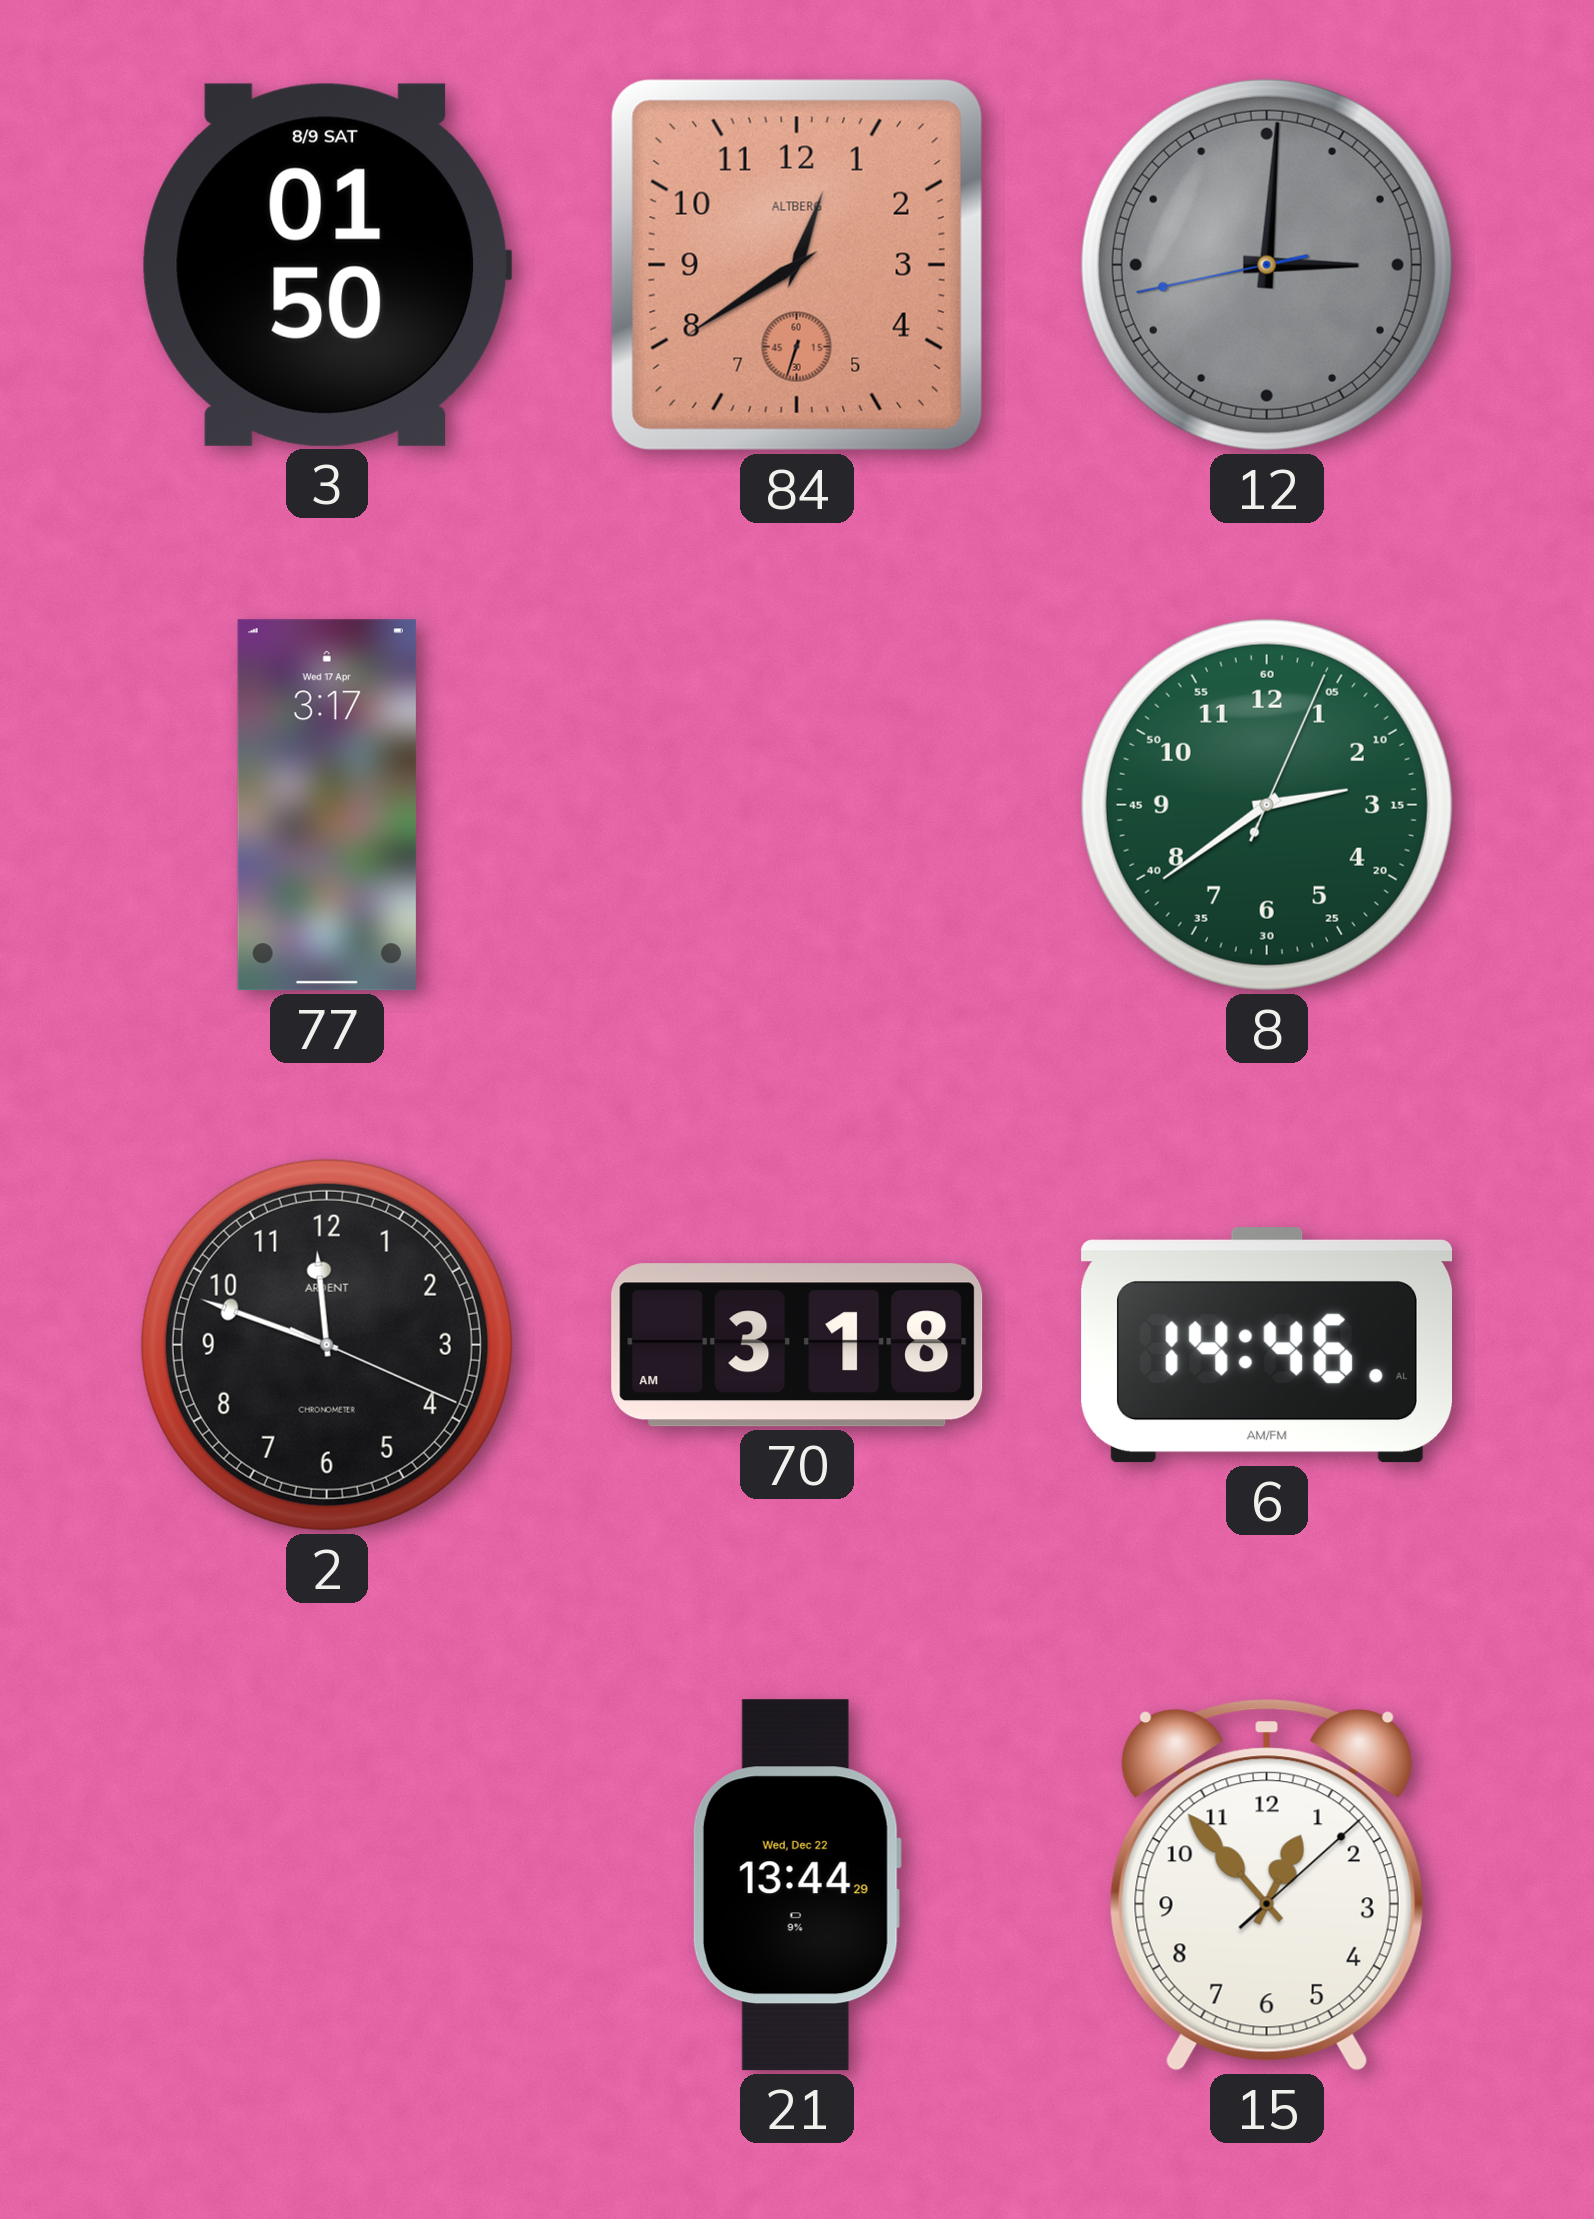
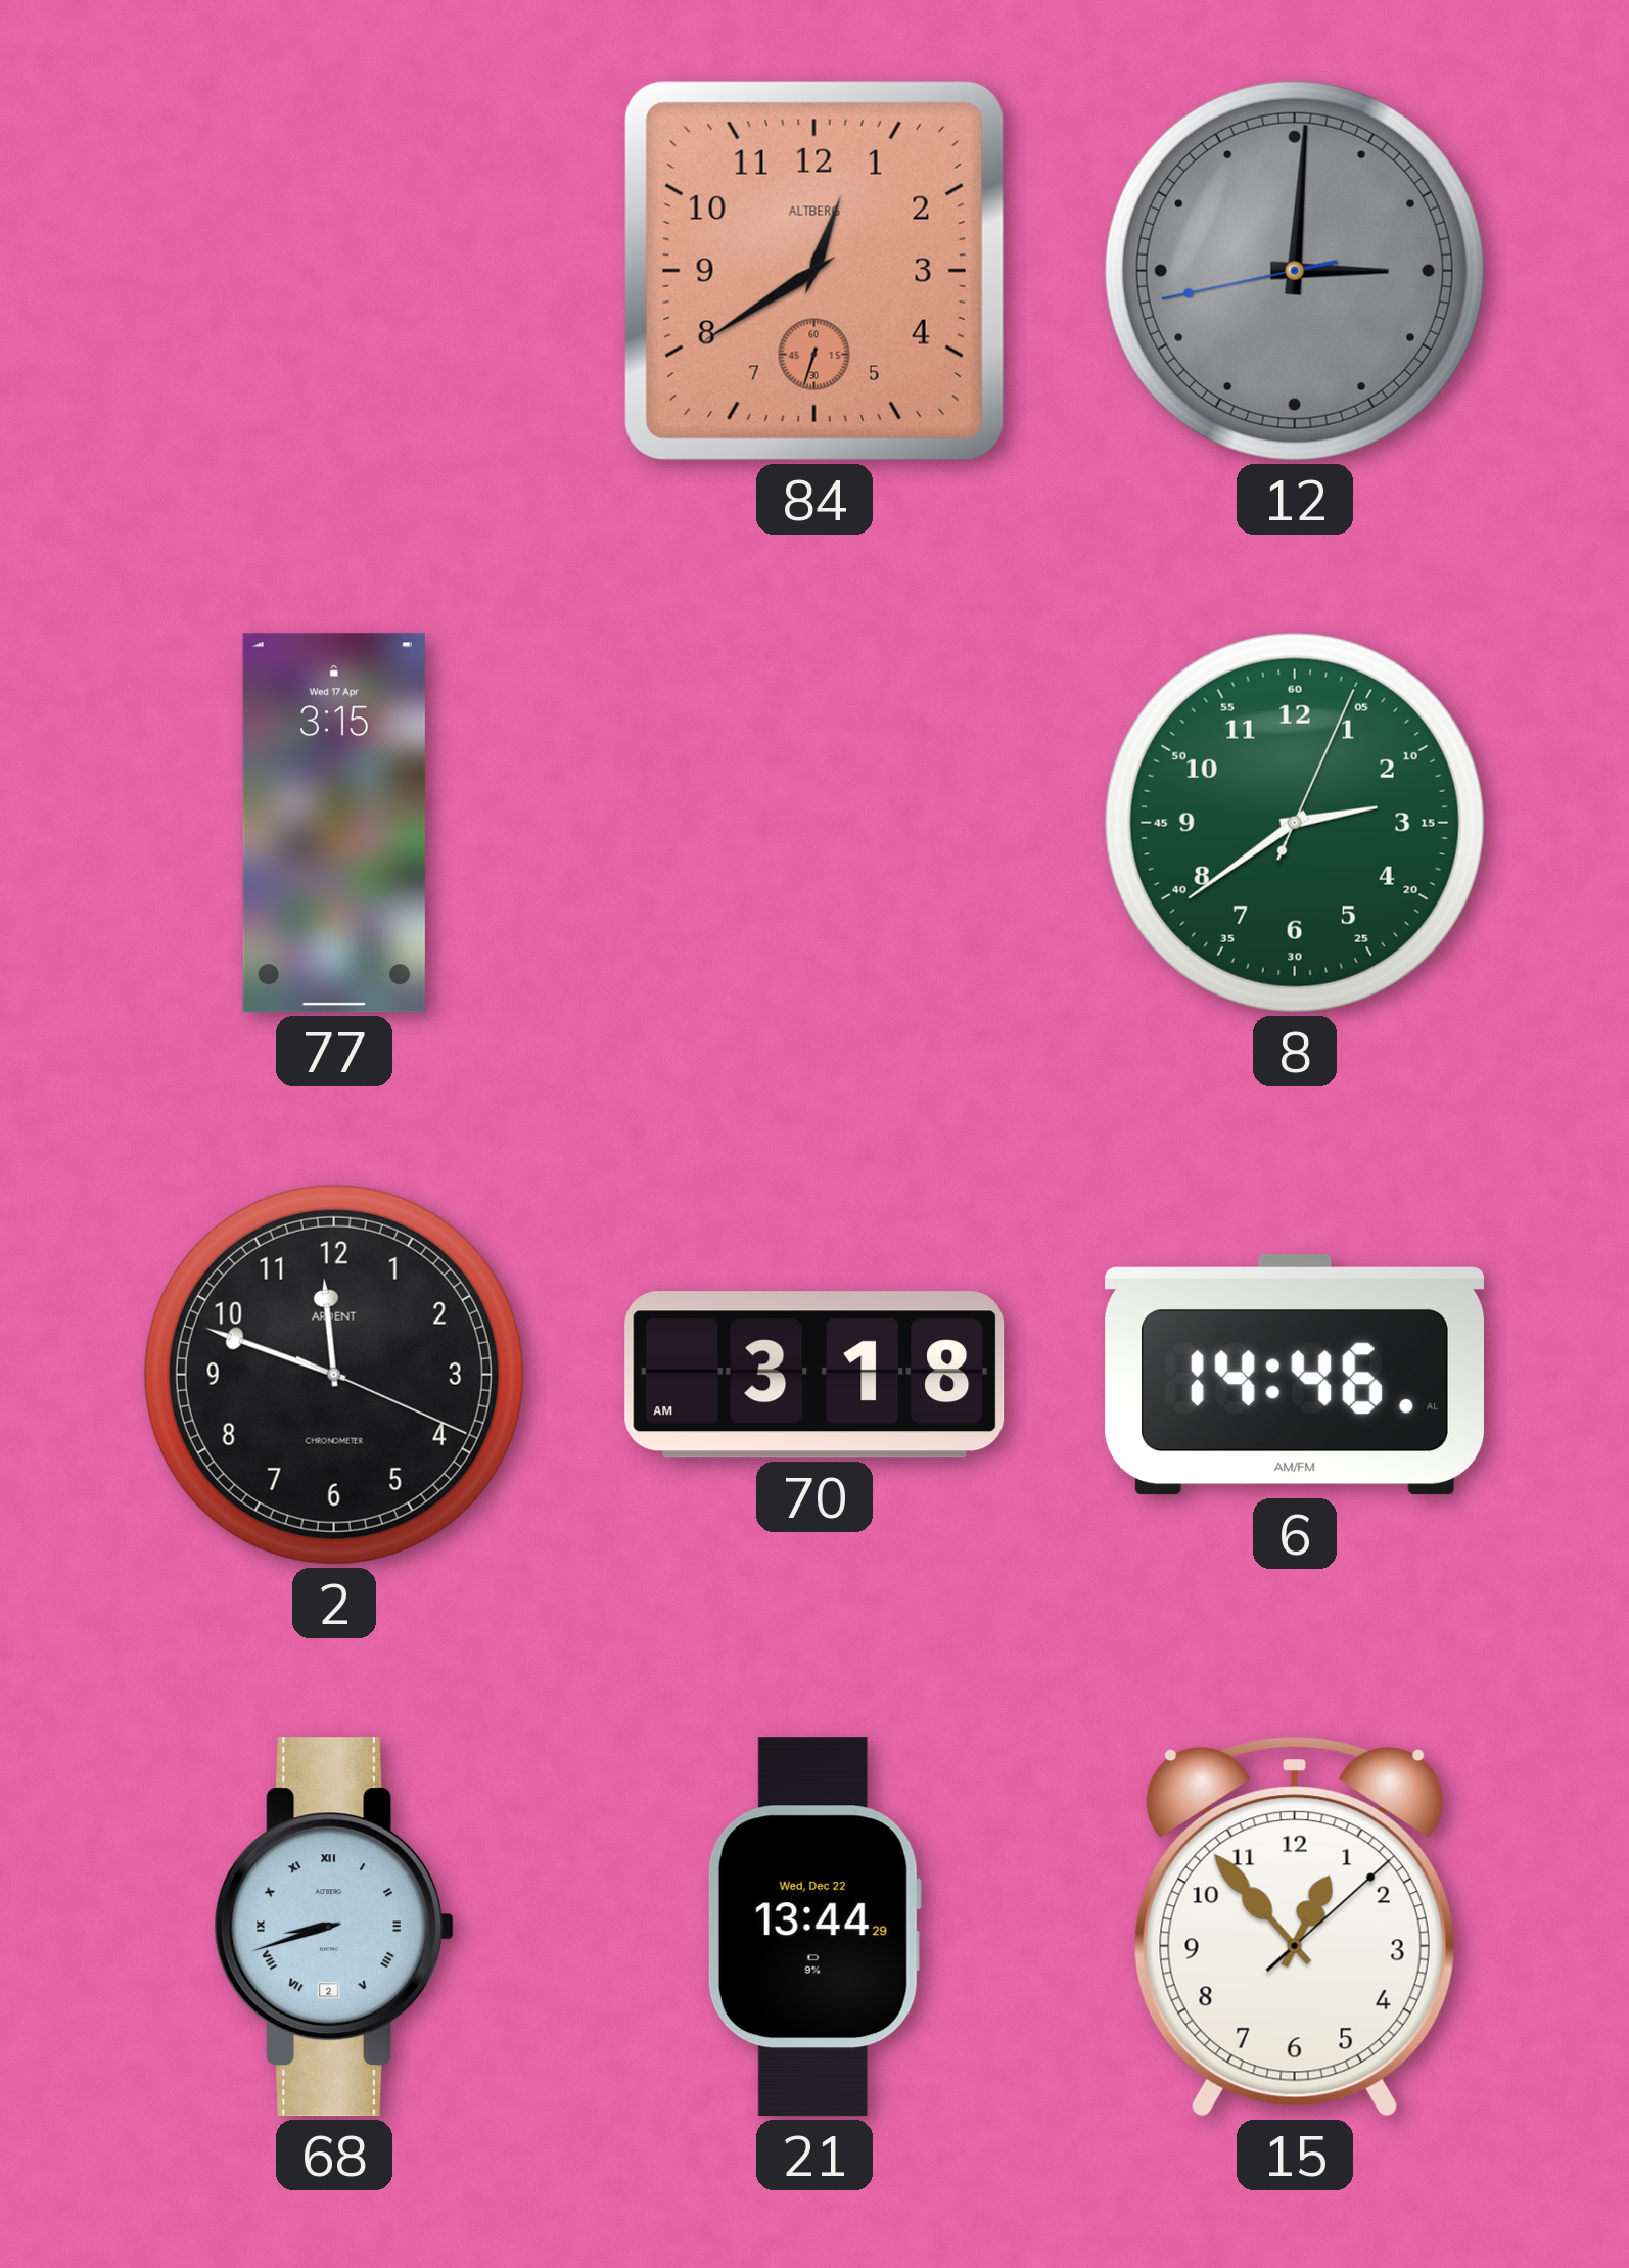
3: 01:50 -> none
77: 3:17 -> 3:15
68: none -> 8:42
